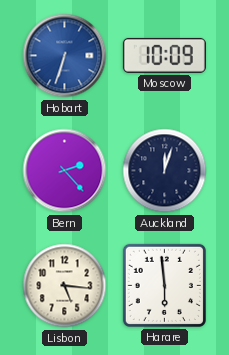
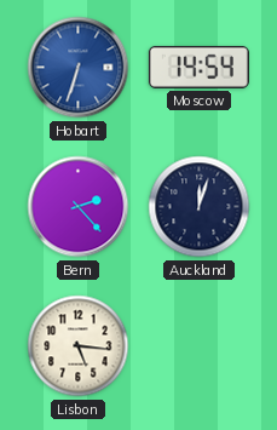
Moscow: 10:09 -> 14:54
Harare: 5:59 -> none
